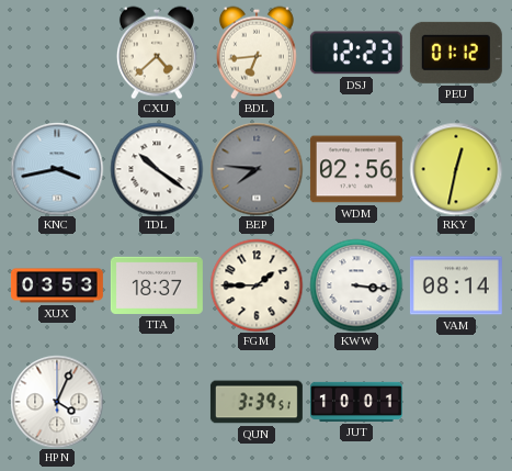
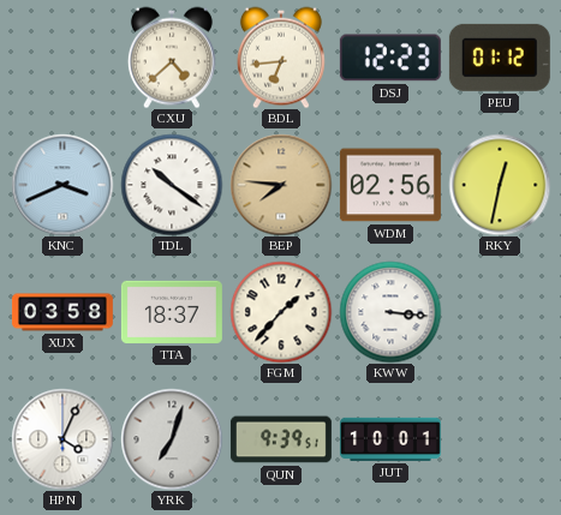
KNC: 3:43 -> 3:41
BEP dial: grey -> champagne
XUX: 03:53 -> 03:58
FGM: 1:45 -> 1:37
VAM: 08:14 -> none
YRK: none -> 7:03
QUN: 3:39 -> 9:39
